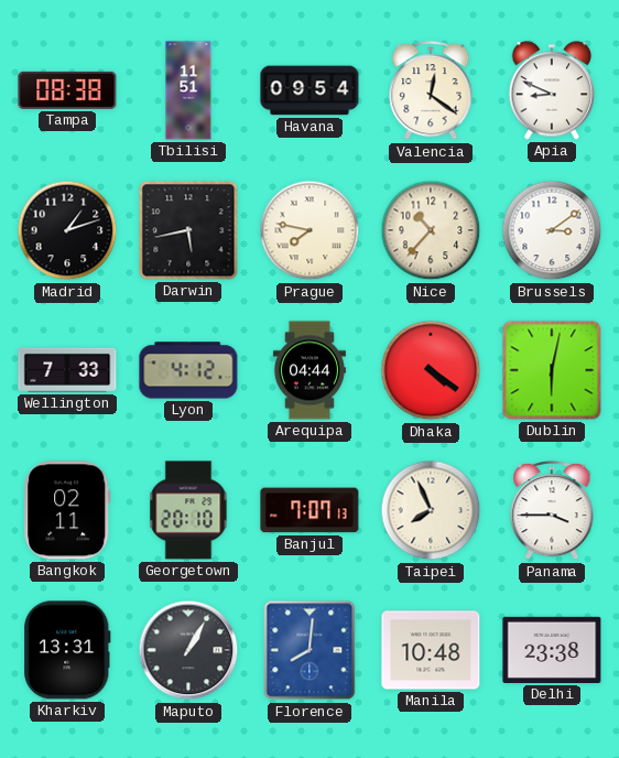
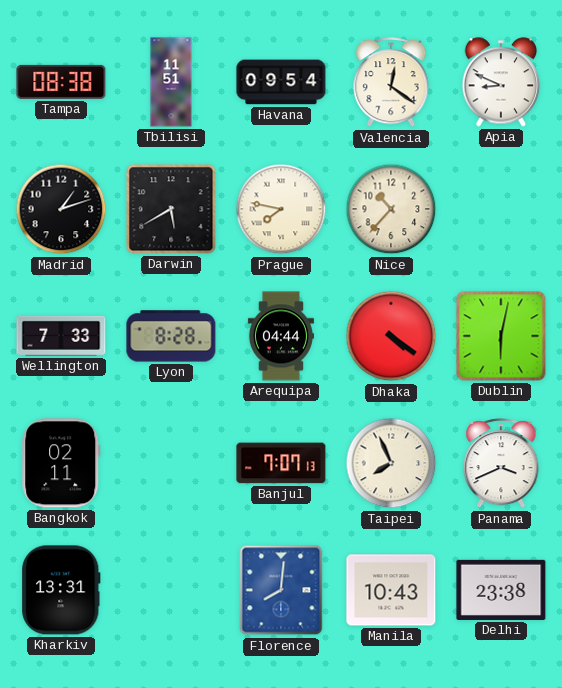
Darwin: 5:43 -> 5:40
Brussels: 3:09 -> none
Lyon: 4:12 -> 8:28
Georgetown: 20:10 -> none
Panama: 3:45 -> 3:41
Maputo: 1:05 -> none
Manila: 10:48 -> 10:43
